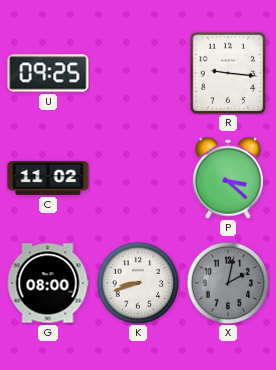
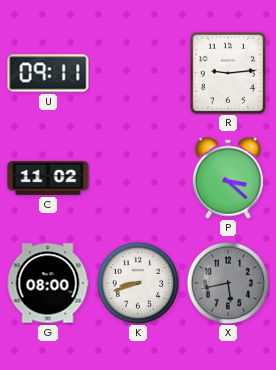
U: 09:25 -> 09:11
R: 9:16 -> 9:14
X: 2:02 -> 5:43
